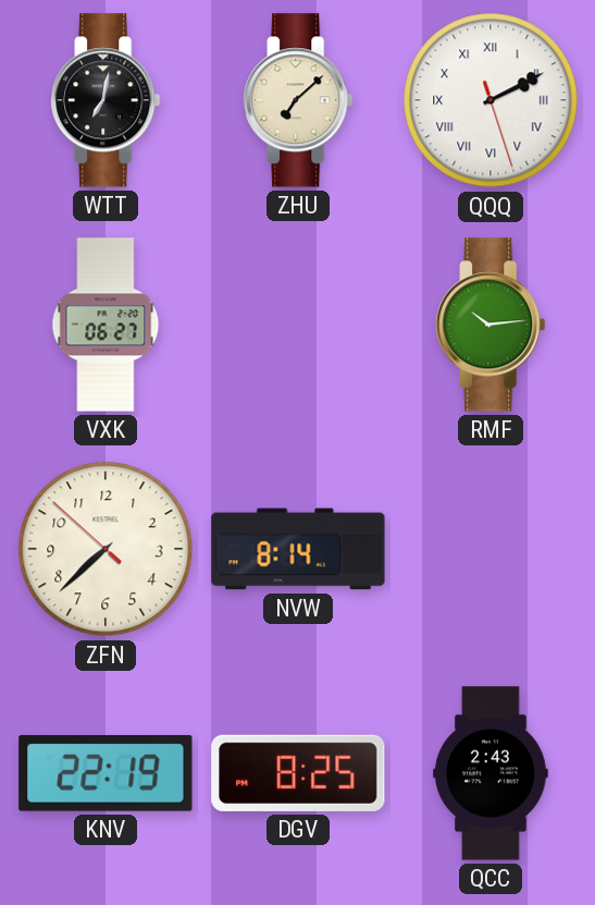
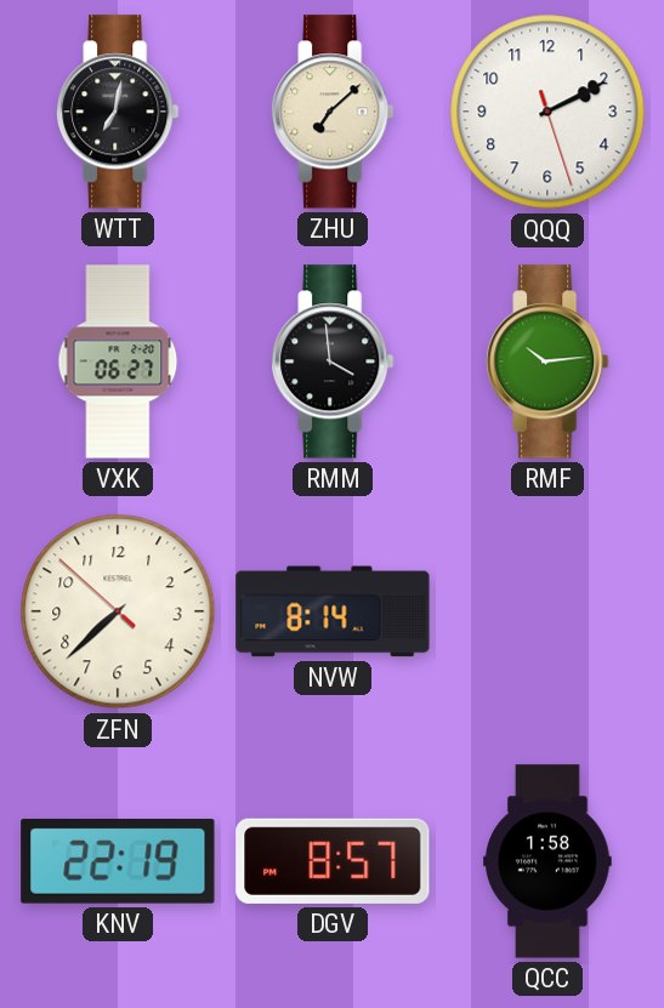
QQQ numerals: Roman -> Arabic
RMM: none -> 3:59
DGV: 8:25 -> 8:57
QCC: 2:43 -> 1:58
